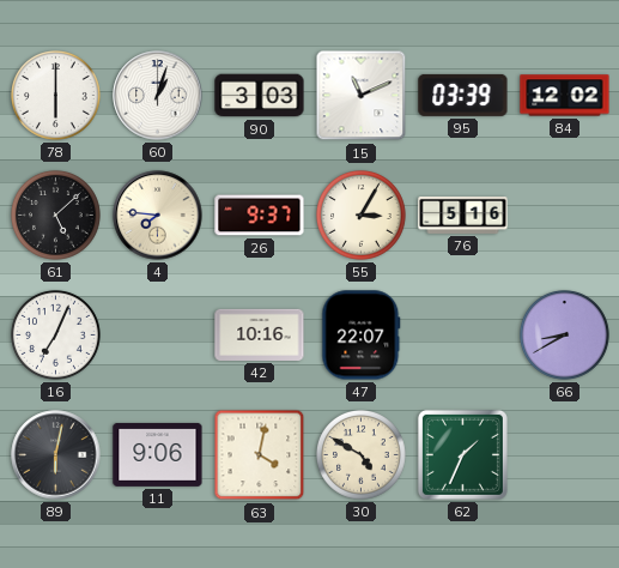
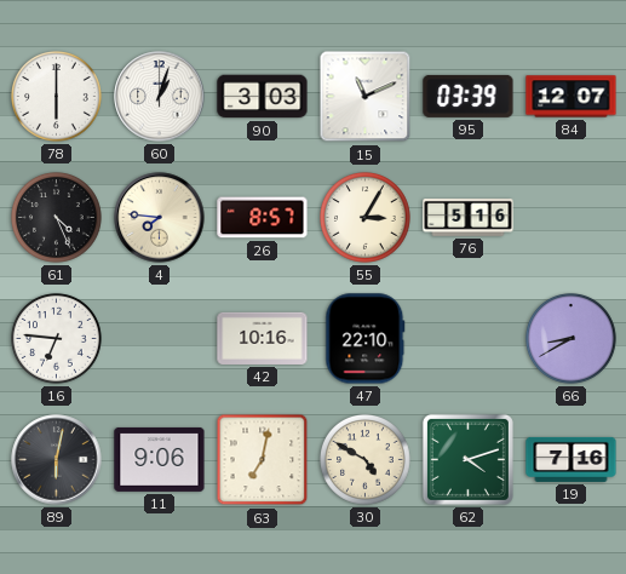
84: 12:02 -> 12:07
61: 5:08 -> 4:26
26: 9:37 -> 8:57
16: 7:04 -> 6:46
47: 22:07 -> 22:10
63: 4:02 -> 7:02
62: 1:34 -> 4:12
19: none -> 7:16
